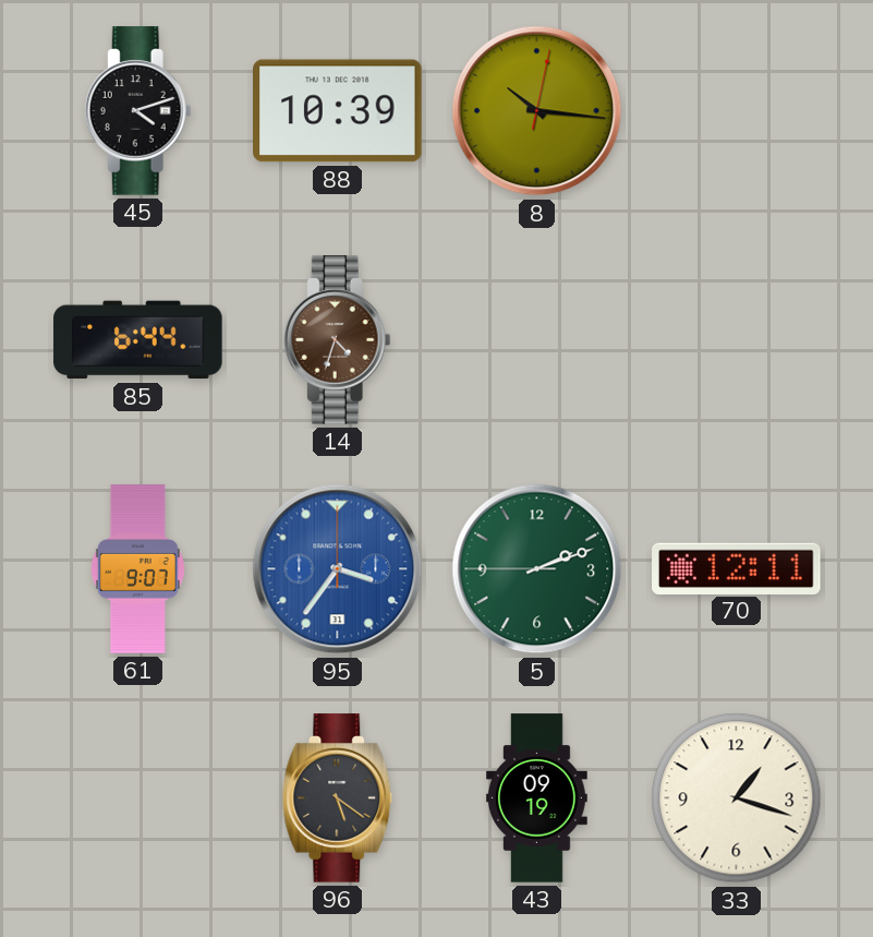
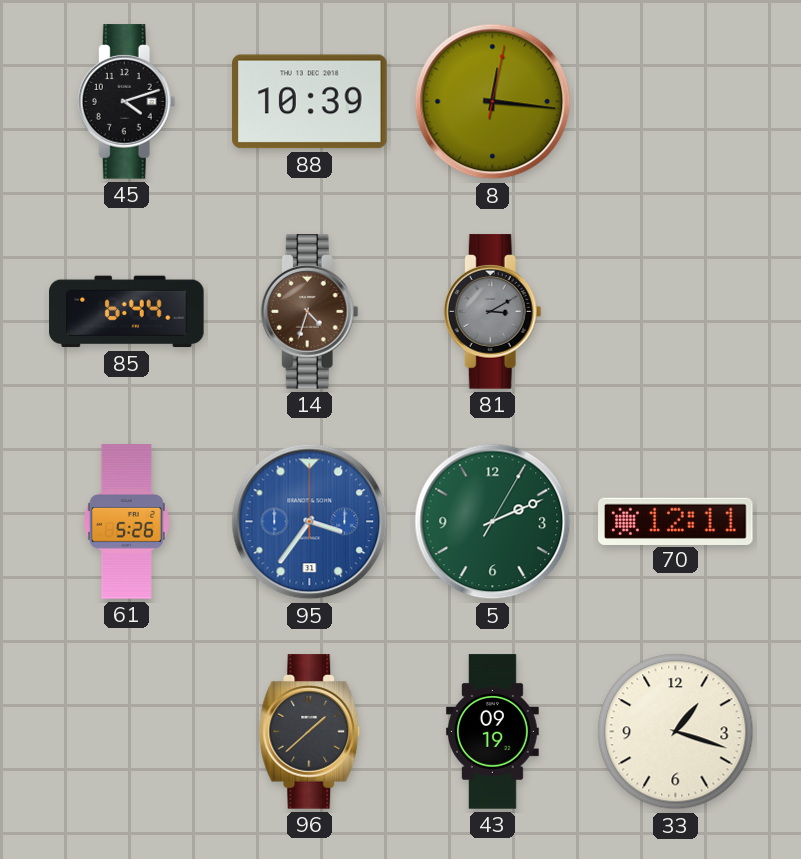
8: 10:16 -> 12:16
81: none -> 3:10
61: 9:07 -> 5:26
5: 2:11:45 -> 2:11:05
96: 5:21 -> 1:38
